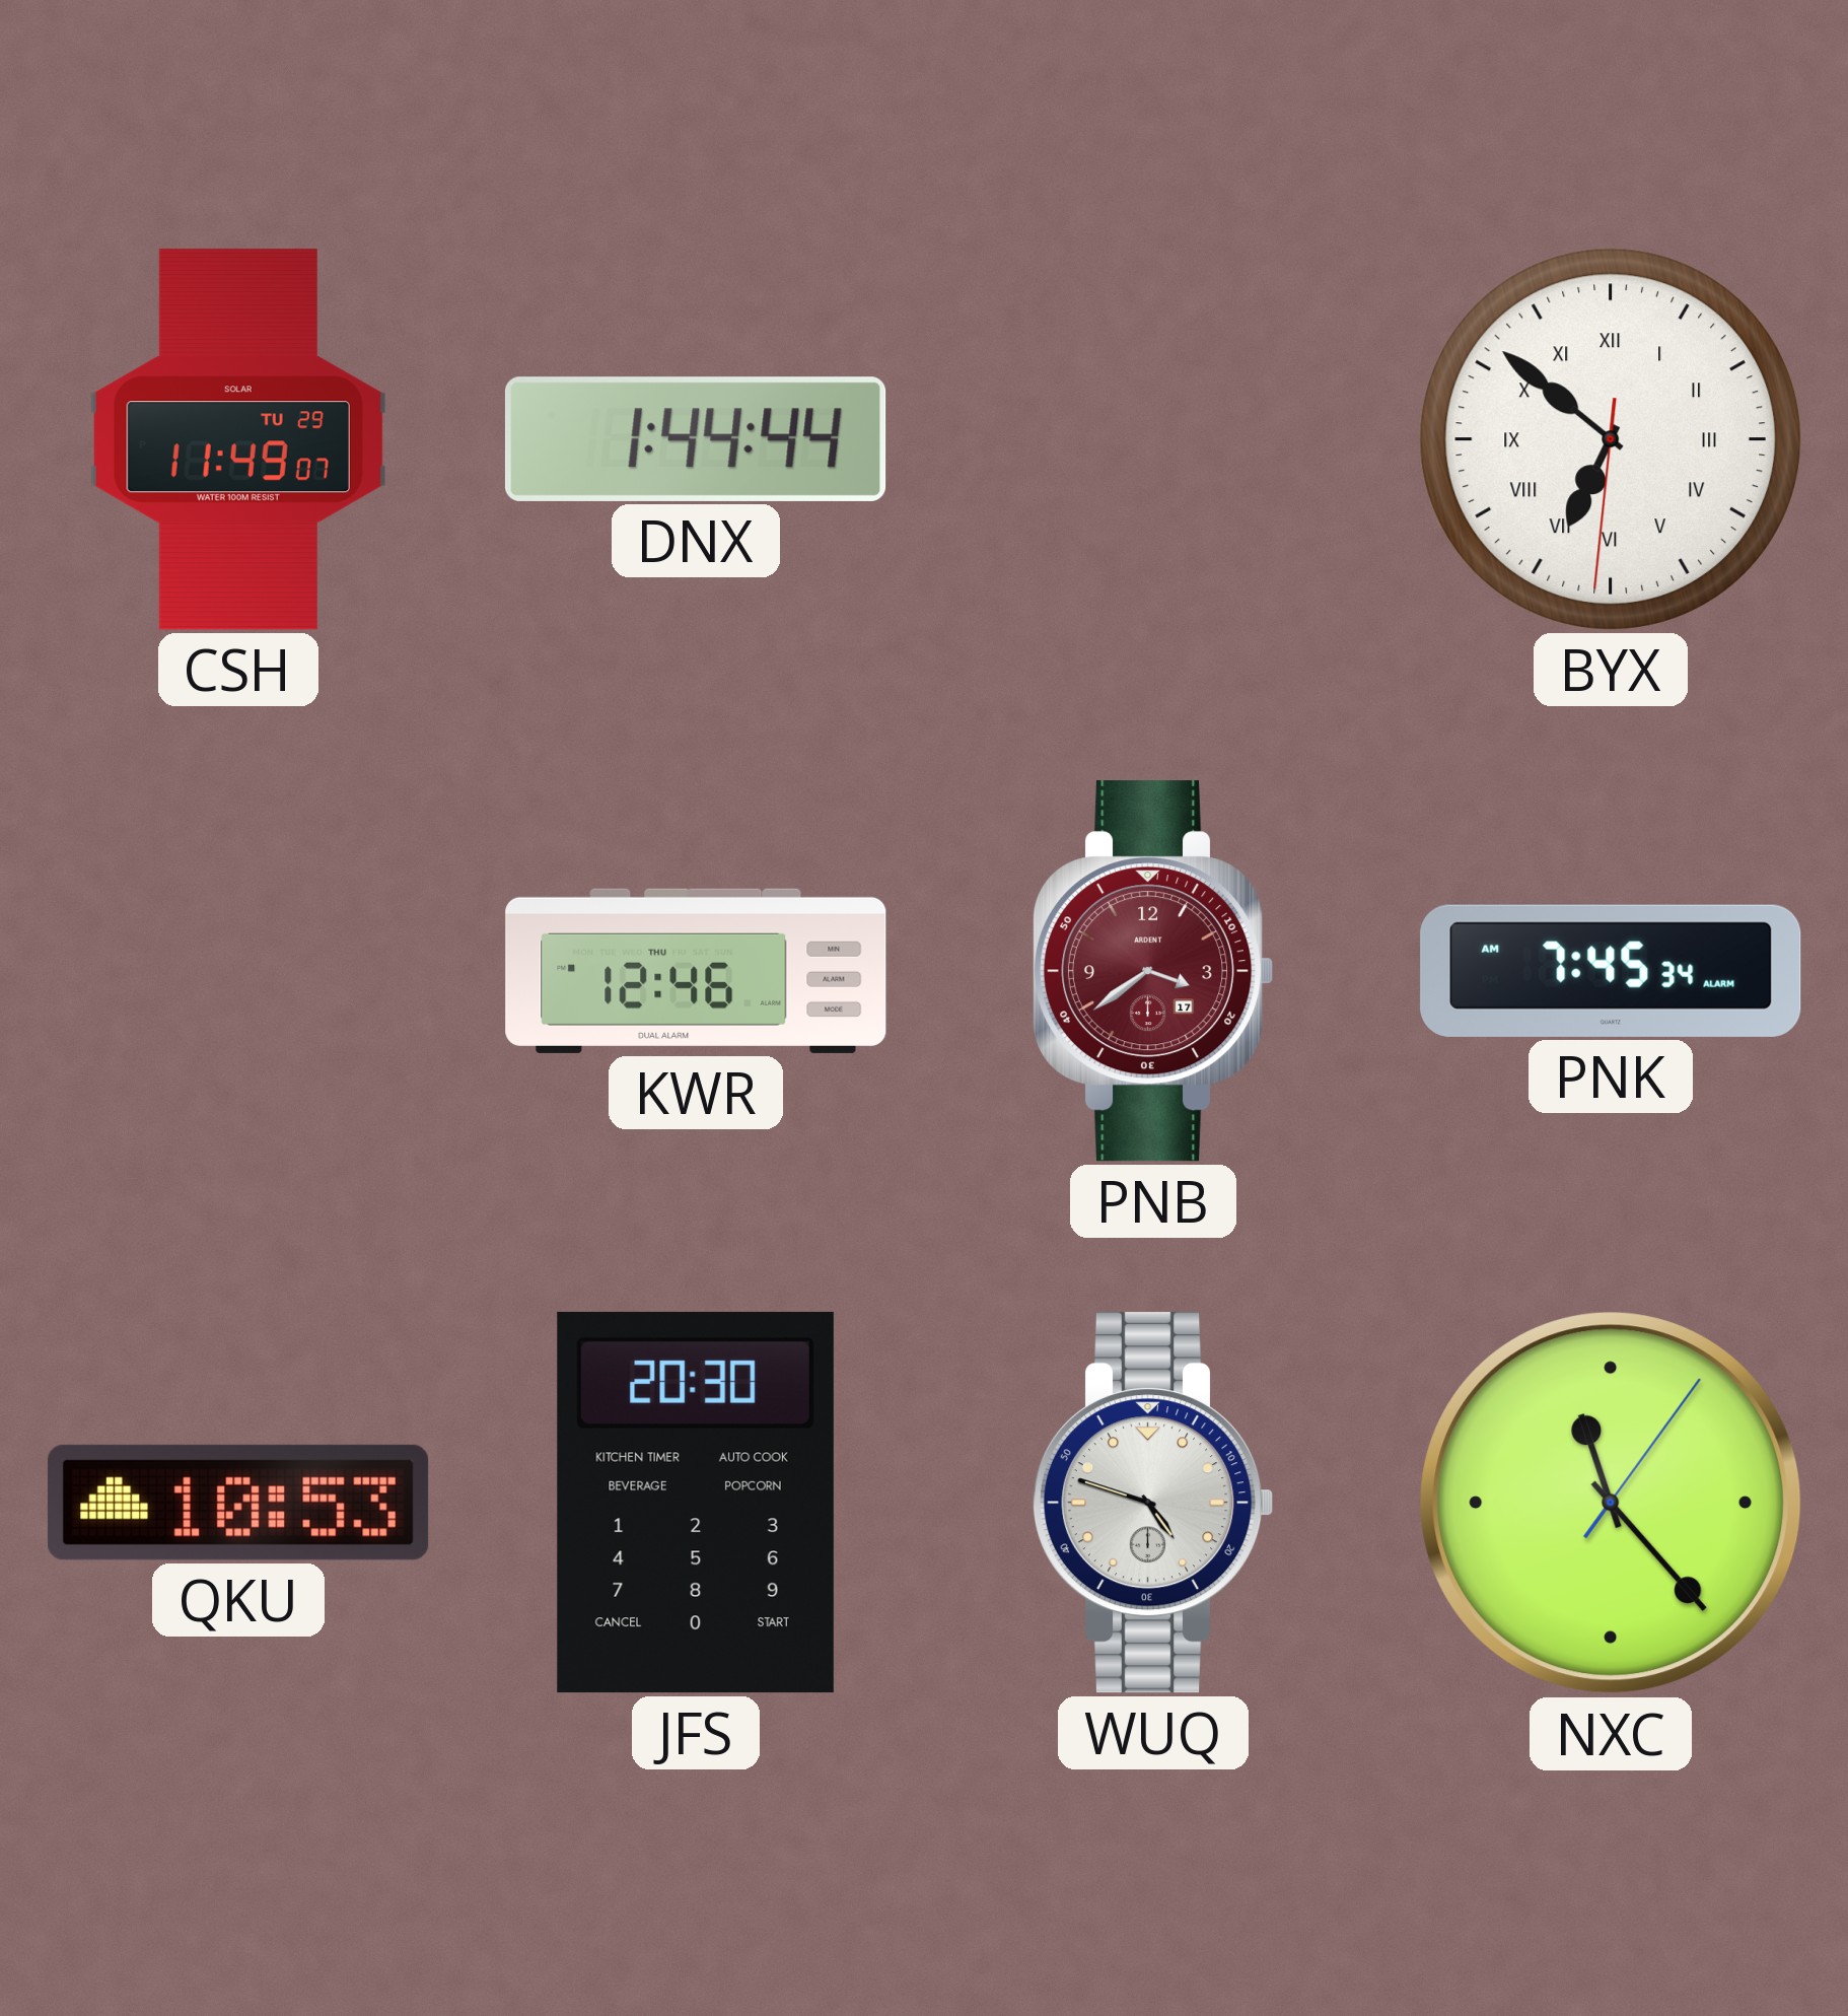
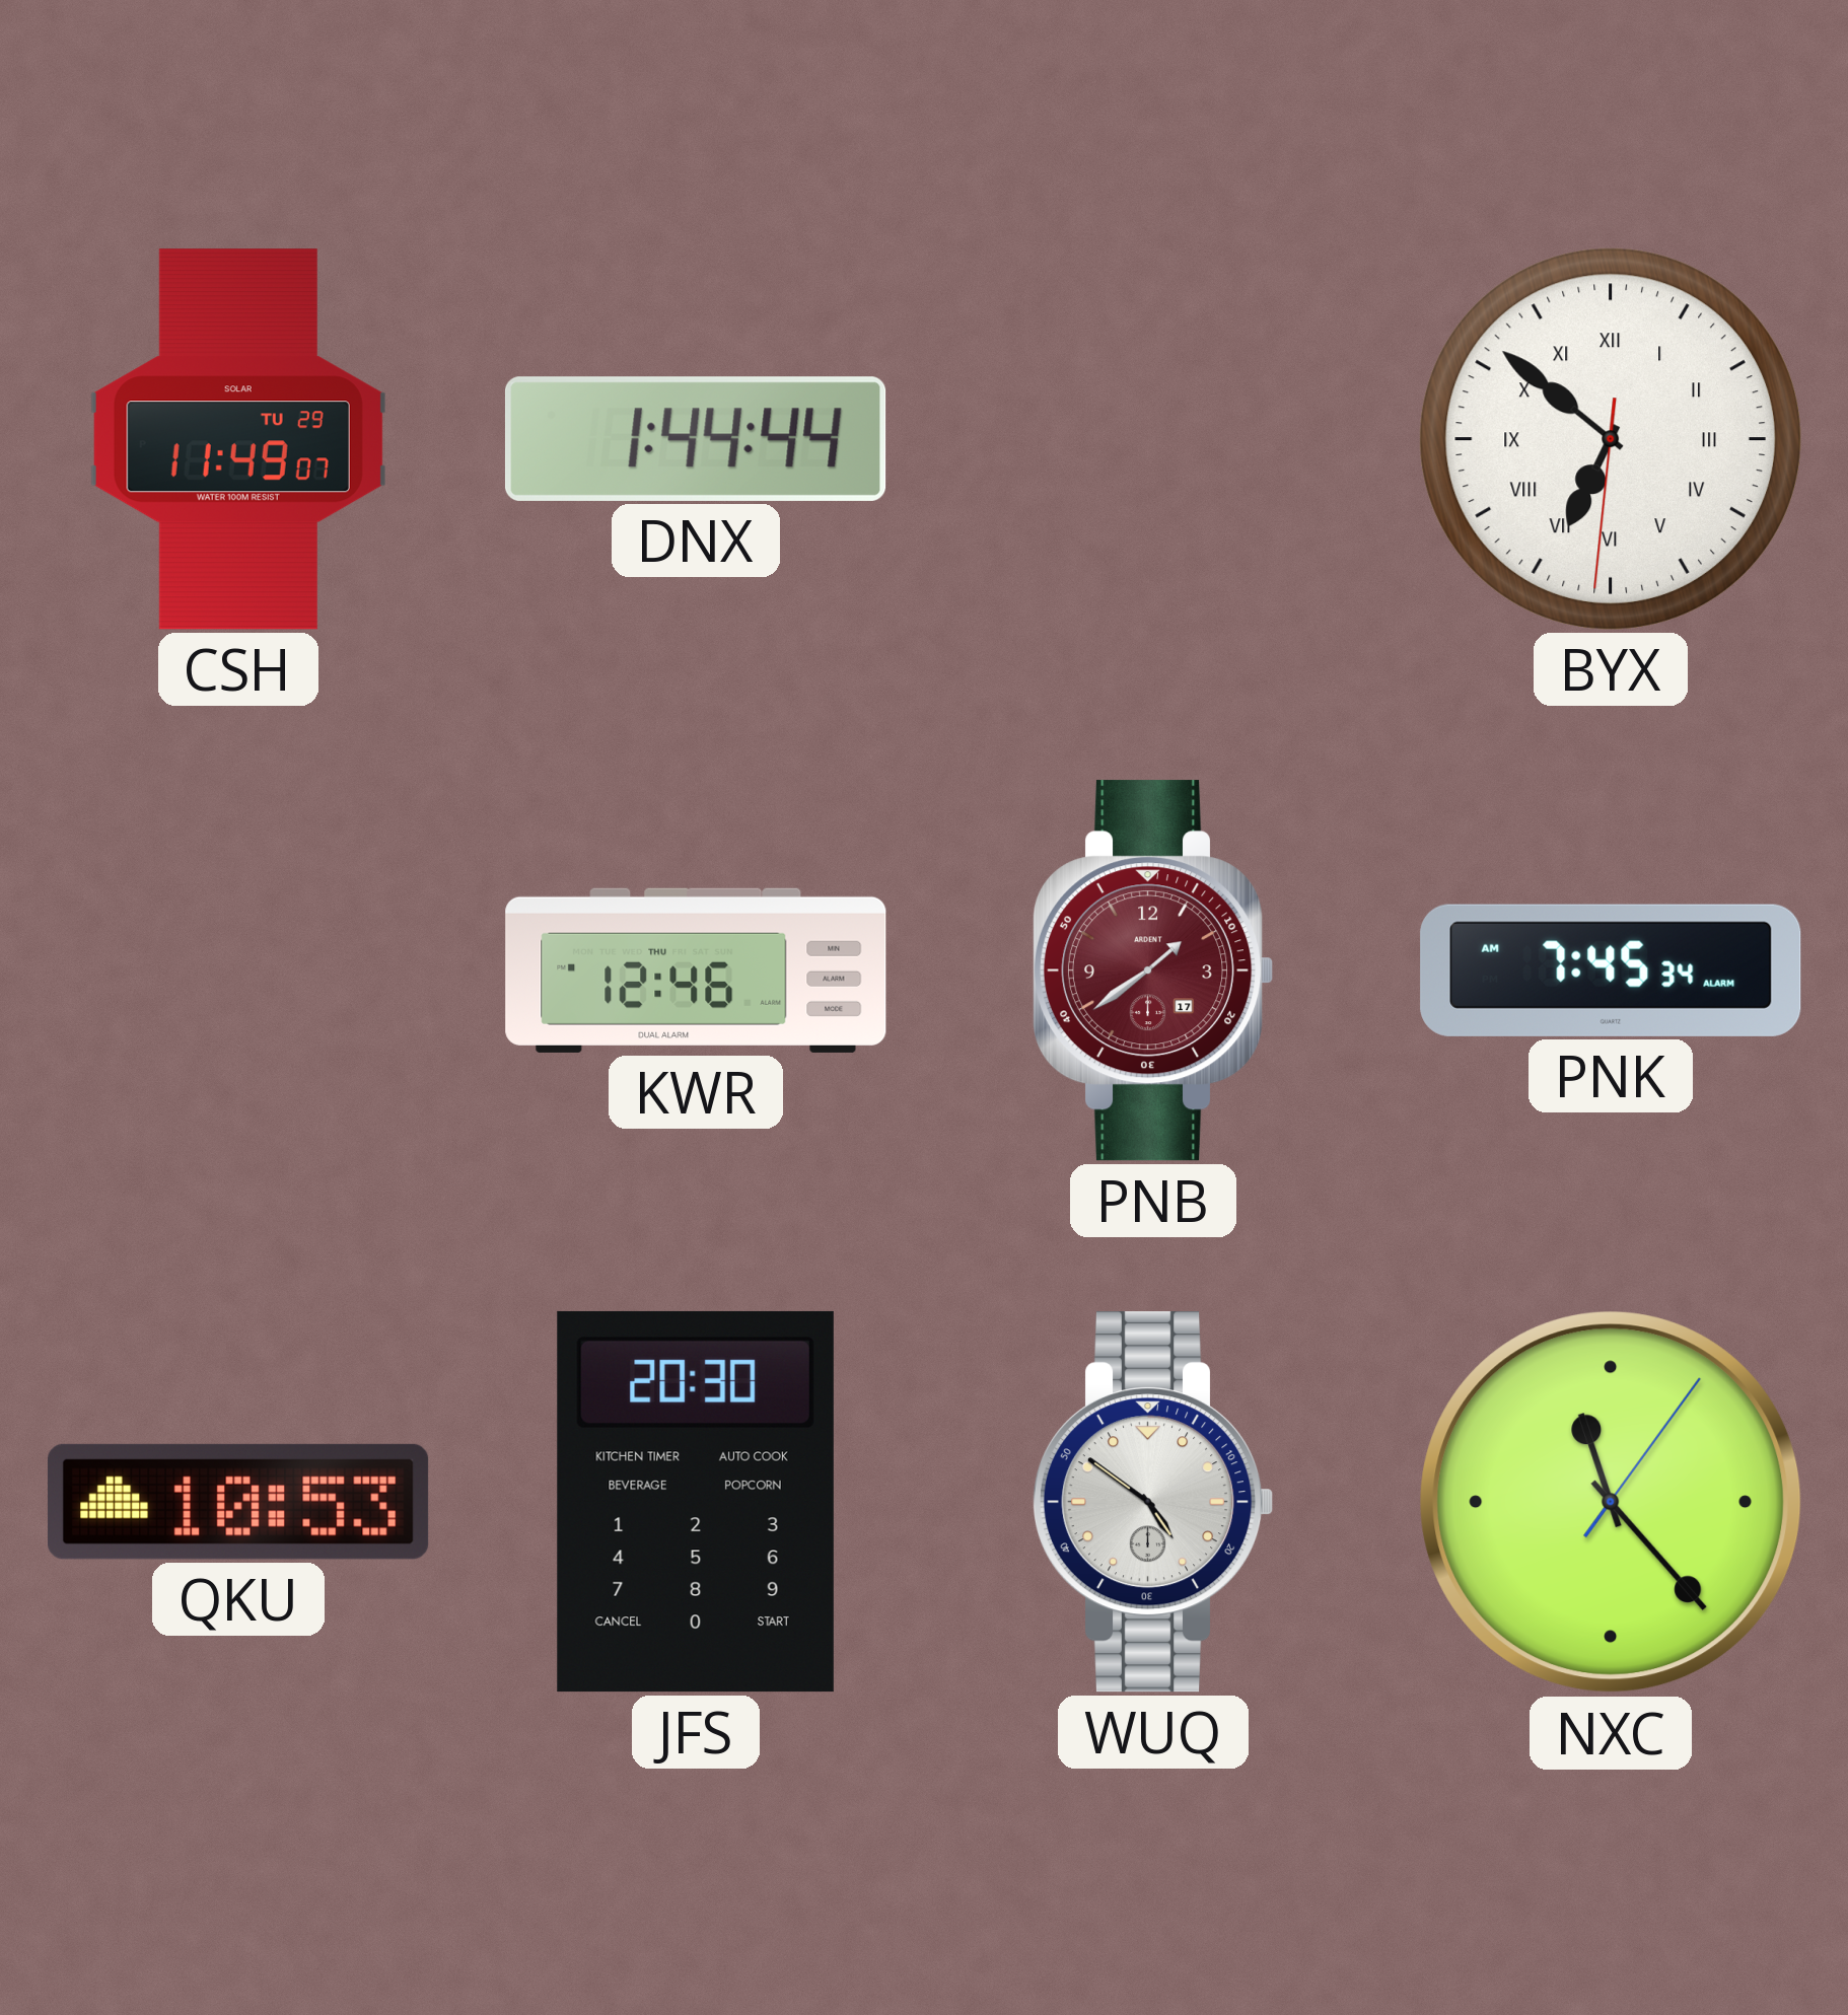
PNB: 3:39 -> 1:39
WUQ: 4:48 -> 4:51
